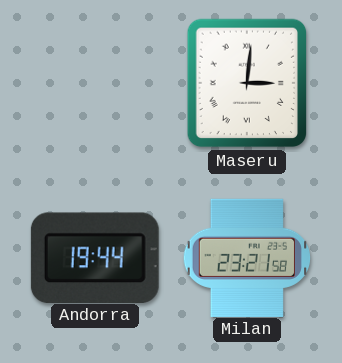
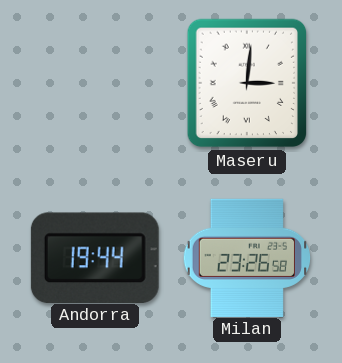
Milan: 23:21 -> 23:26
